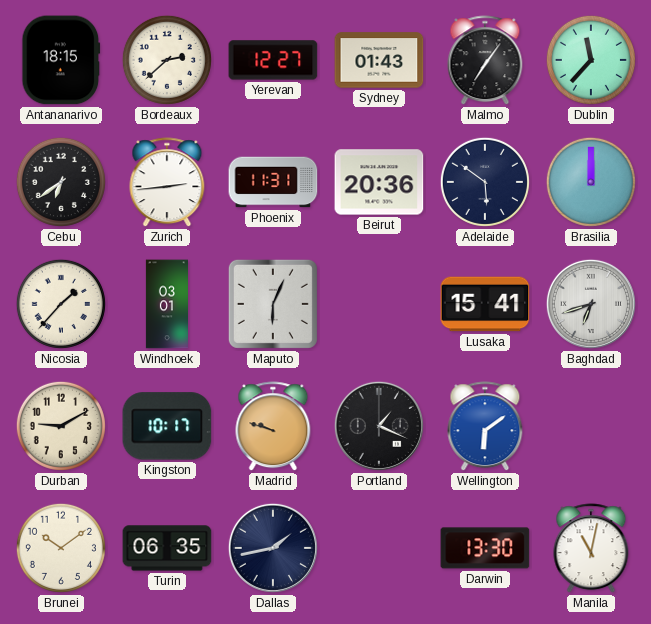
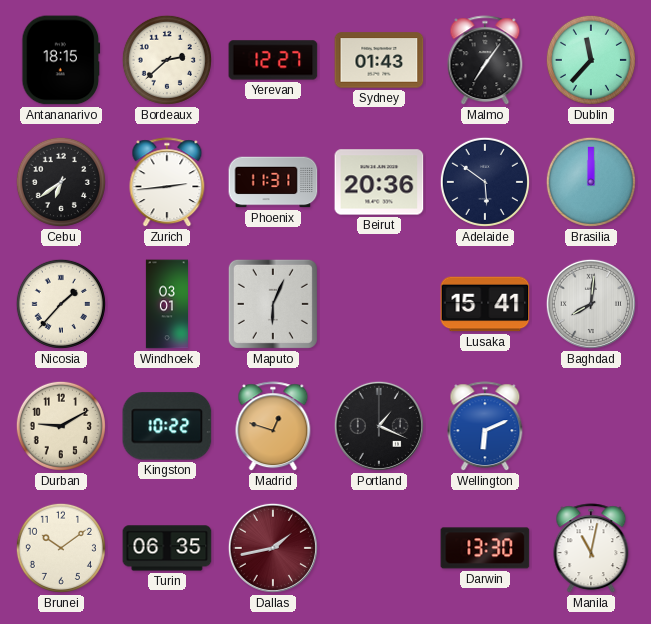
Baghdad: 6:42 -> 8:01
Kingston: 10:17 -> 10:22
Madrid: 9:48 -> 12:48
Wellington: 6:09 -> 6:11
Dallas dial: navy -> burgundy
